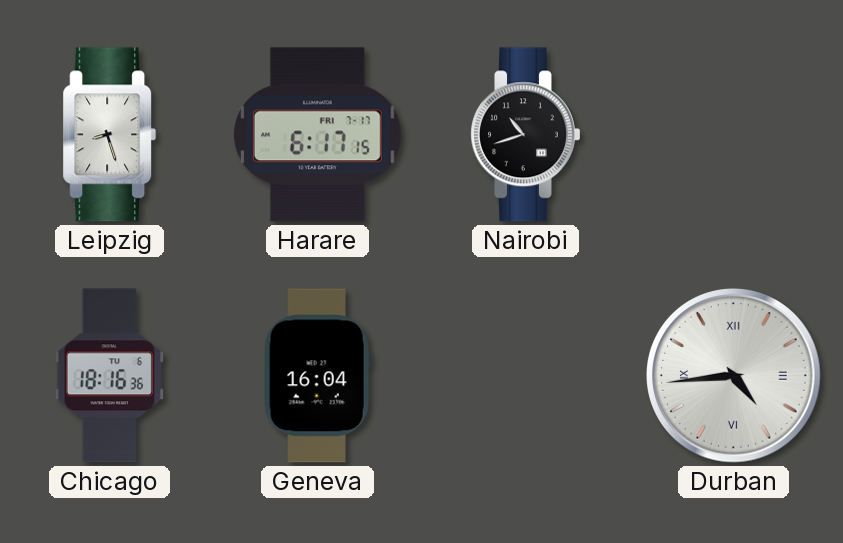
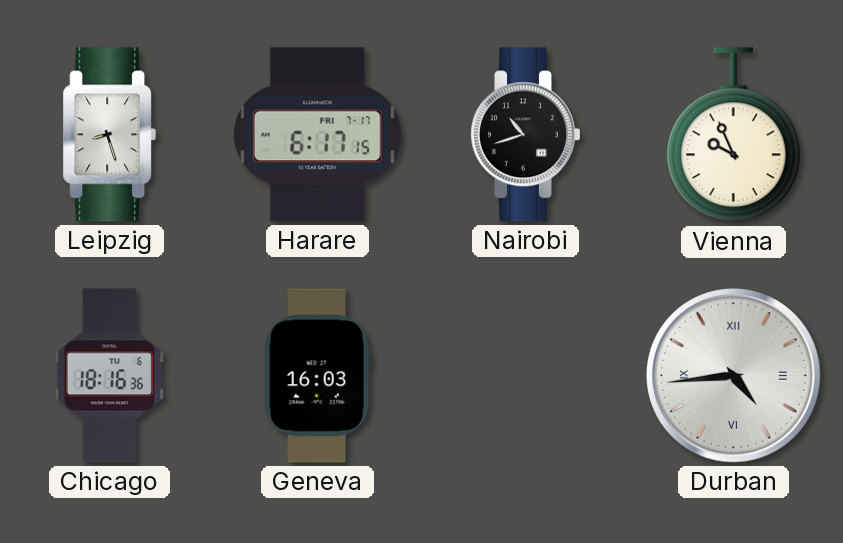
Vienna: none -> 9:56
Geneva: 16:04 -> 16:03
